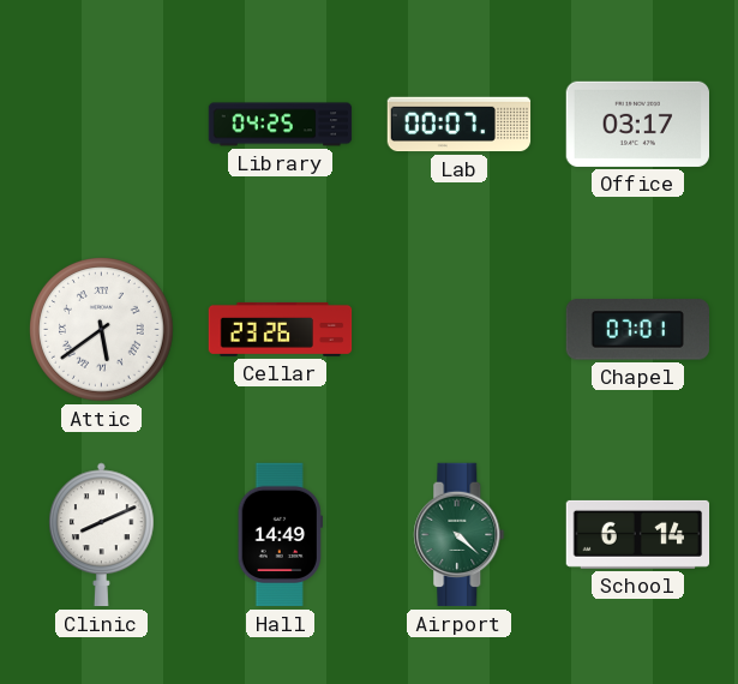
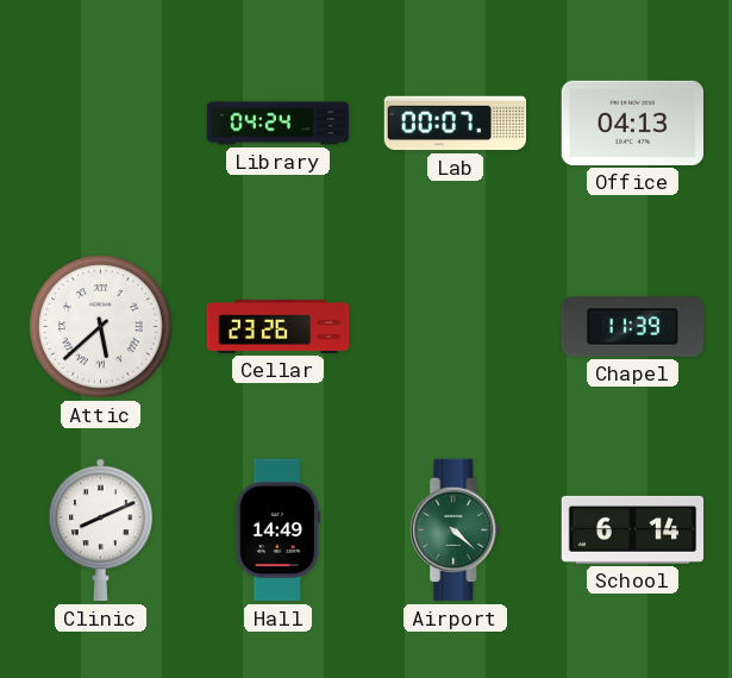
Library: 04:25 -> 04:24
Office: 03:17 -> 04:13
Attic: 5:39 -> 5:38
Chapel: 07:01 -> 11:39
